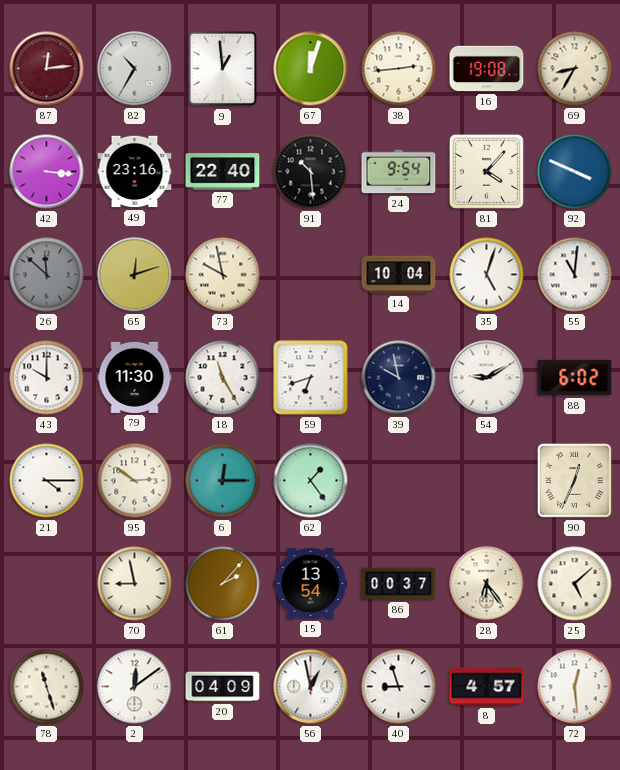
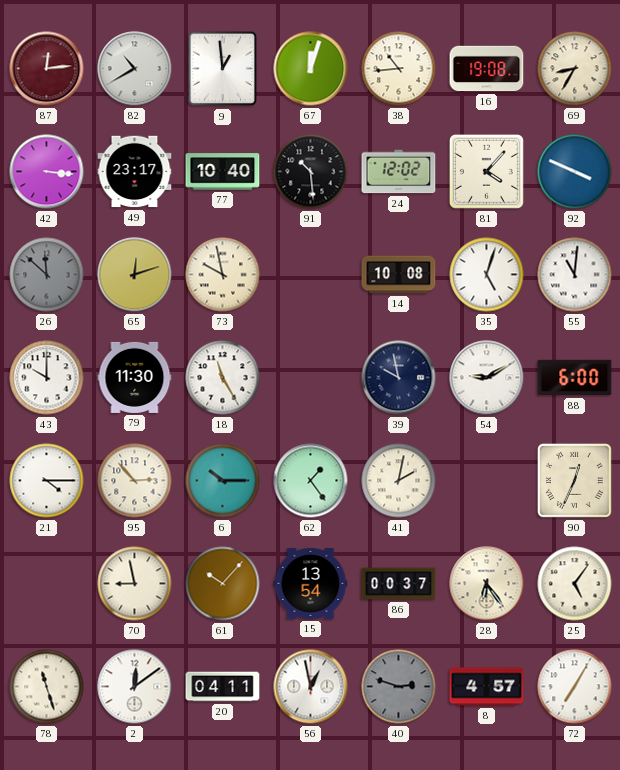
82: 10:35 -> 10:40
38: 2:44 -> 10:44
49: 23:16 -> 23:17
77: 22:40 -> 10:40
24: 9:54 -> 12:02
14: 10:04 -> 10:08
59: 6:42 -> none
88: 6:02 -> 6:00
95: 2:51 -> 2:53
6: 12:15 -> 10:15
41: none -> 2:02
61: 2:07 -> 10:07
25: 5:08 -> 5:06
20: 04:09 -> 04:11
40: 8:57 -> 2:48
40 dial: white -> grey
72: 12:29 -> 7:05
